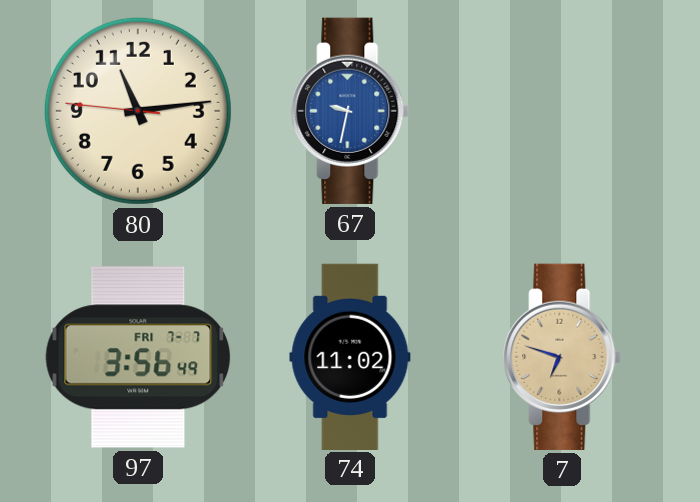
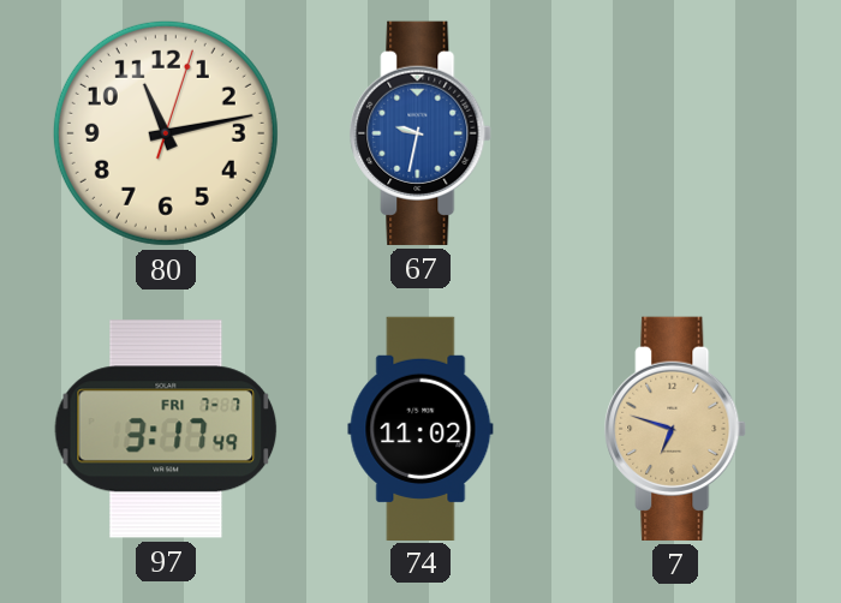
80: 11:13:46 -> 11:13:03
97: 3:56 -> 3:17
